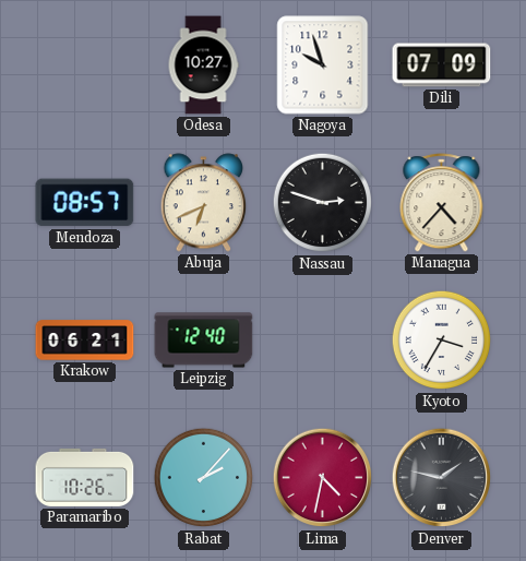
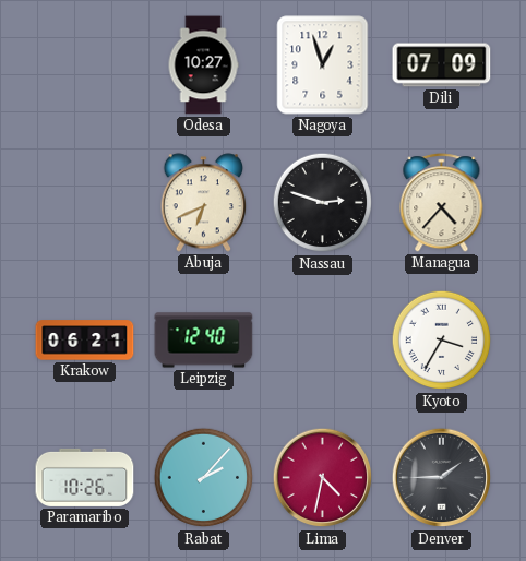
Nagoya: 9:57 -> 12:57
Mendoza: 08:57 -> none
Denver: 1:47 -> 1:45
